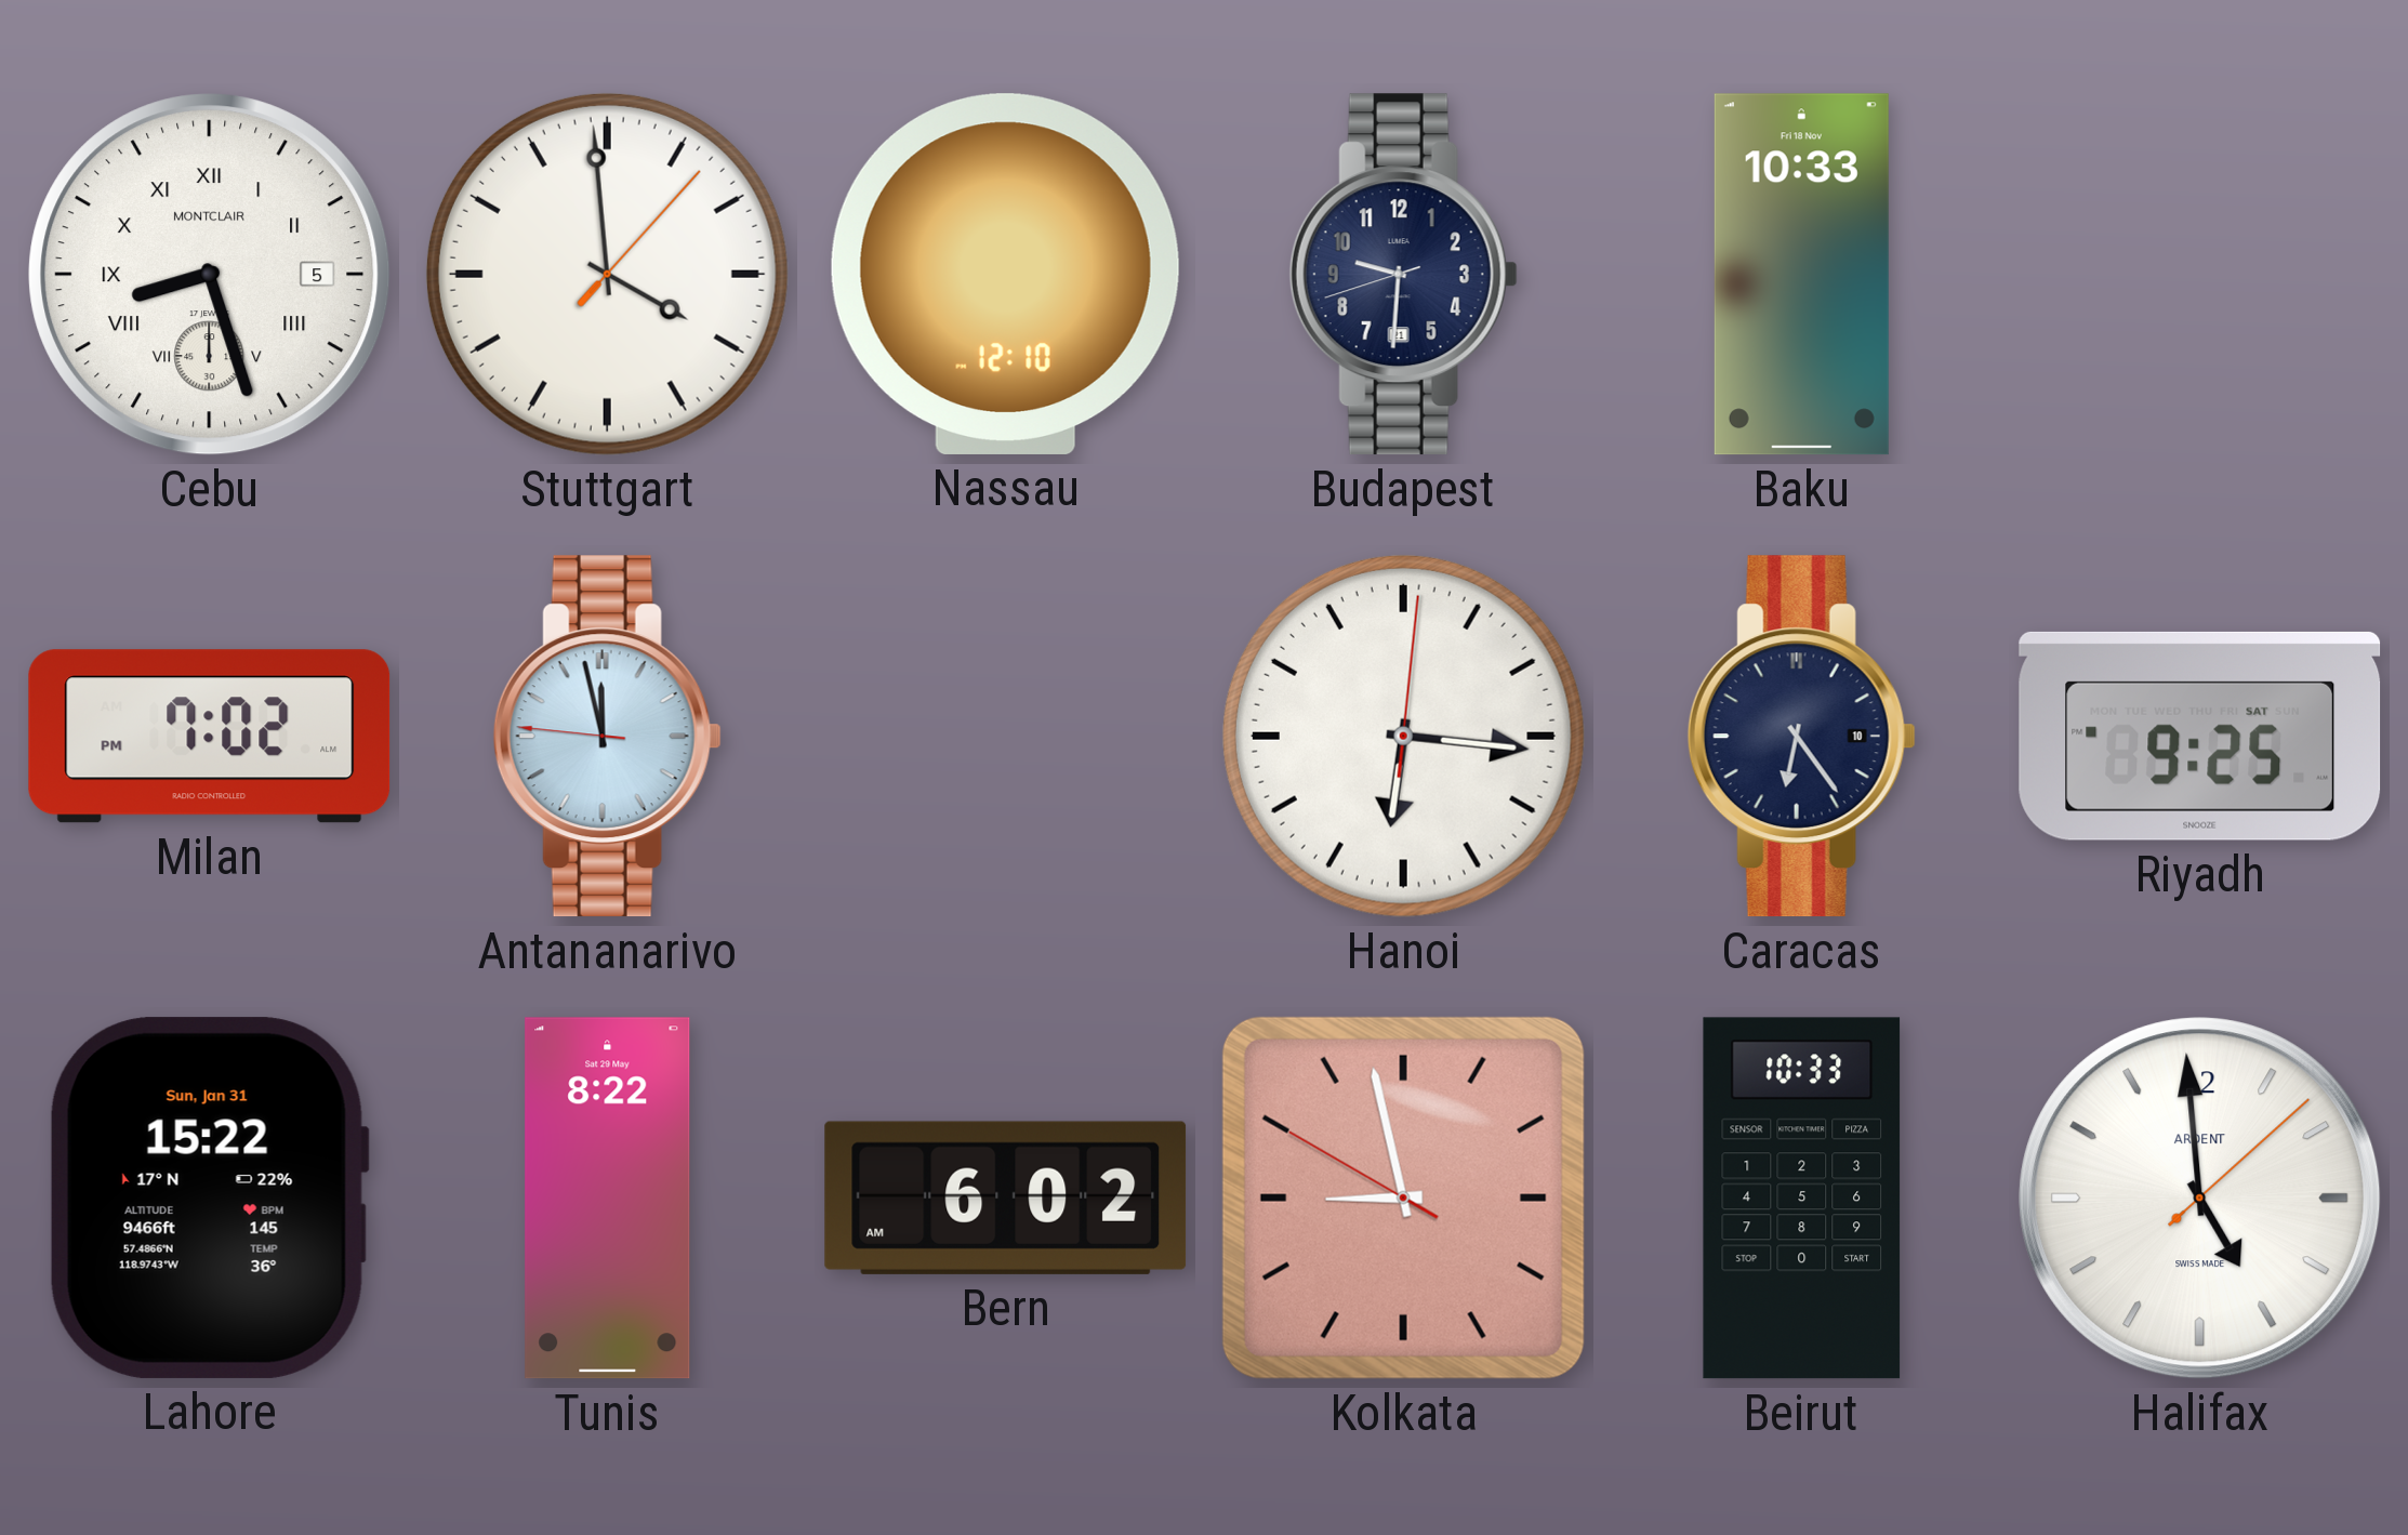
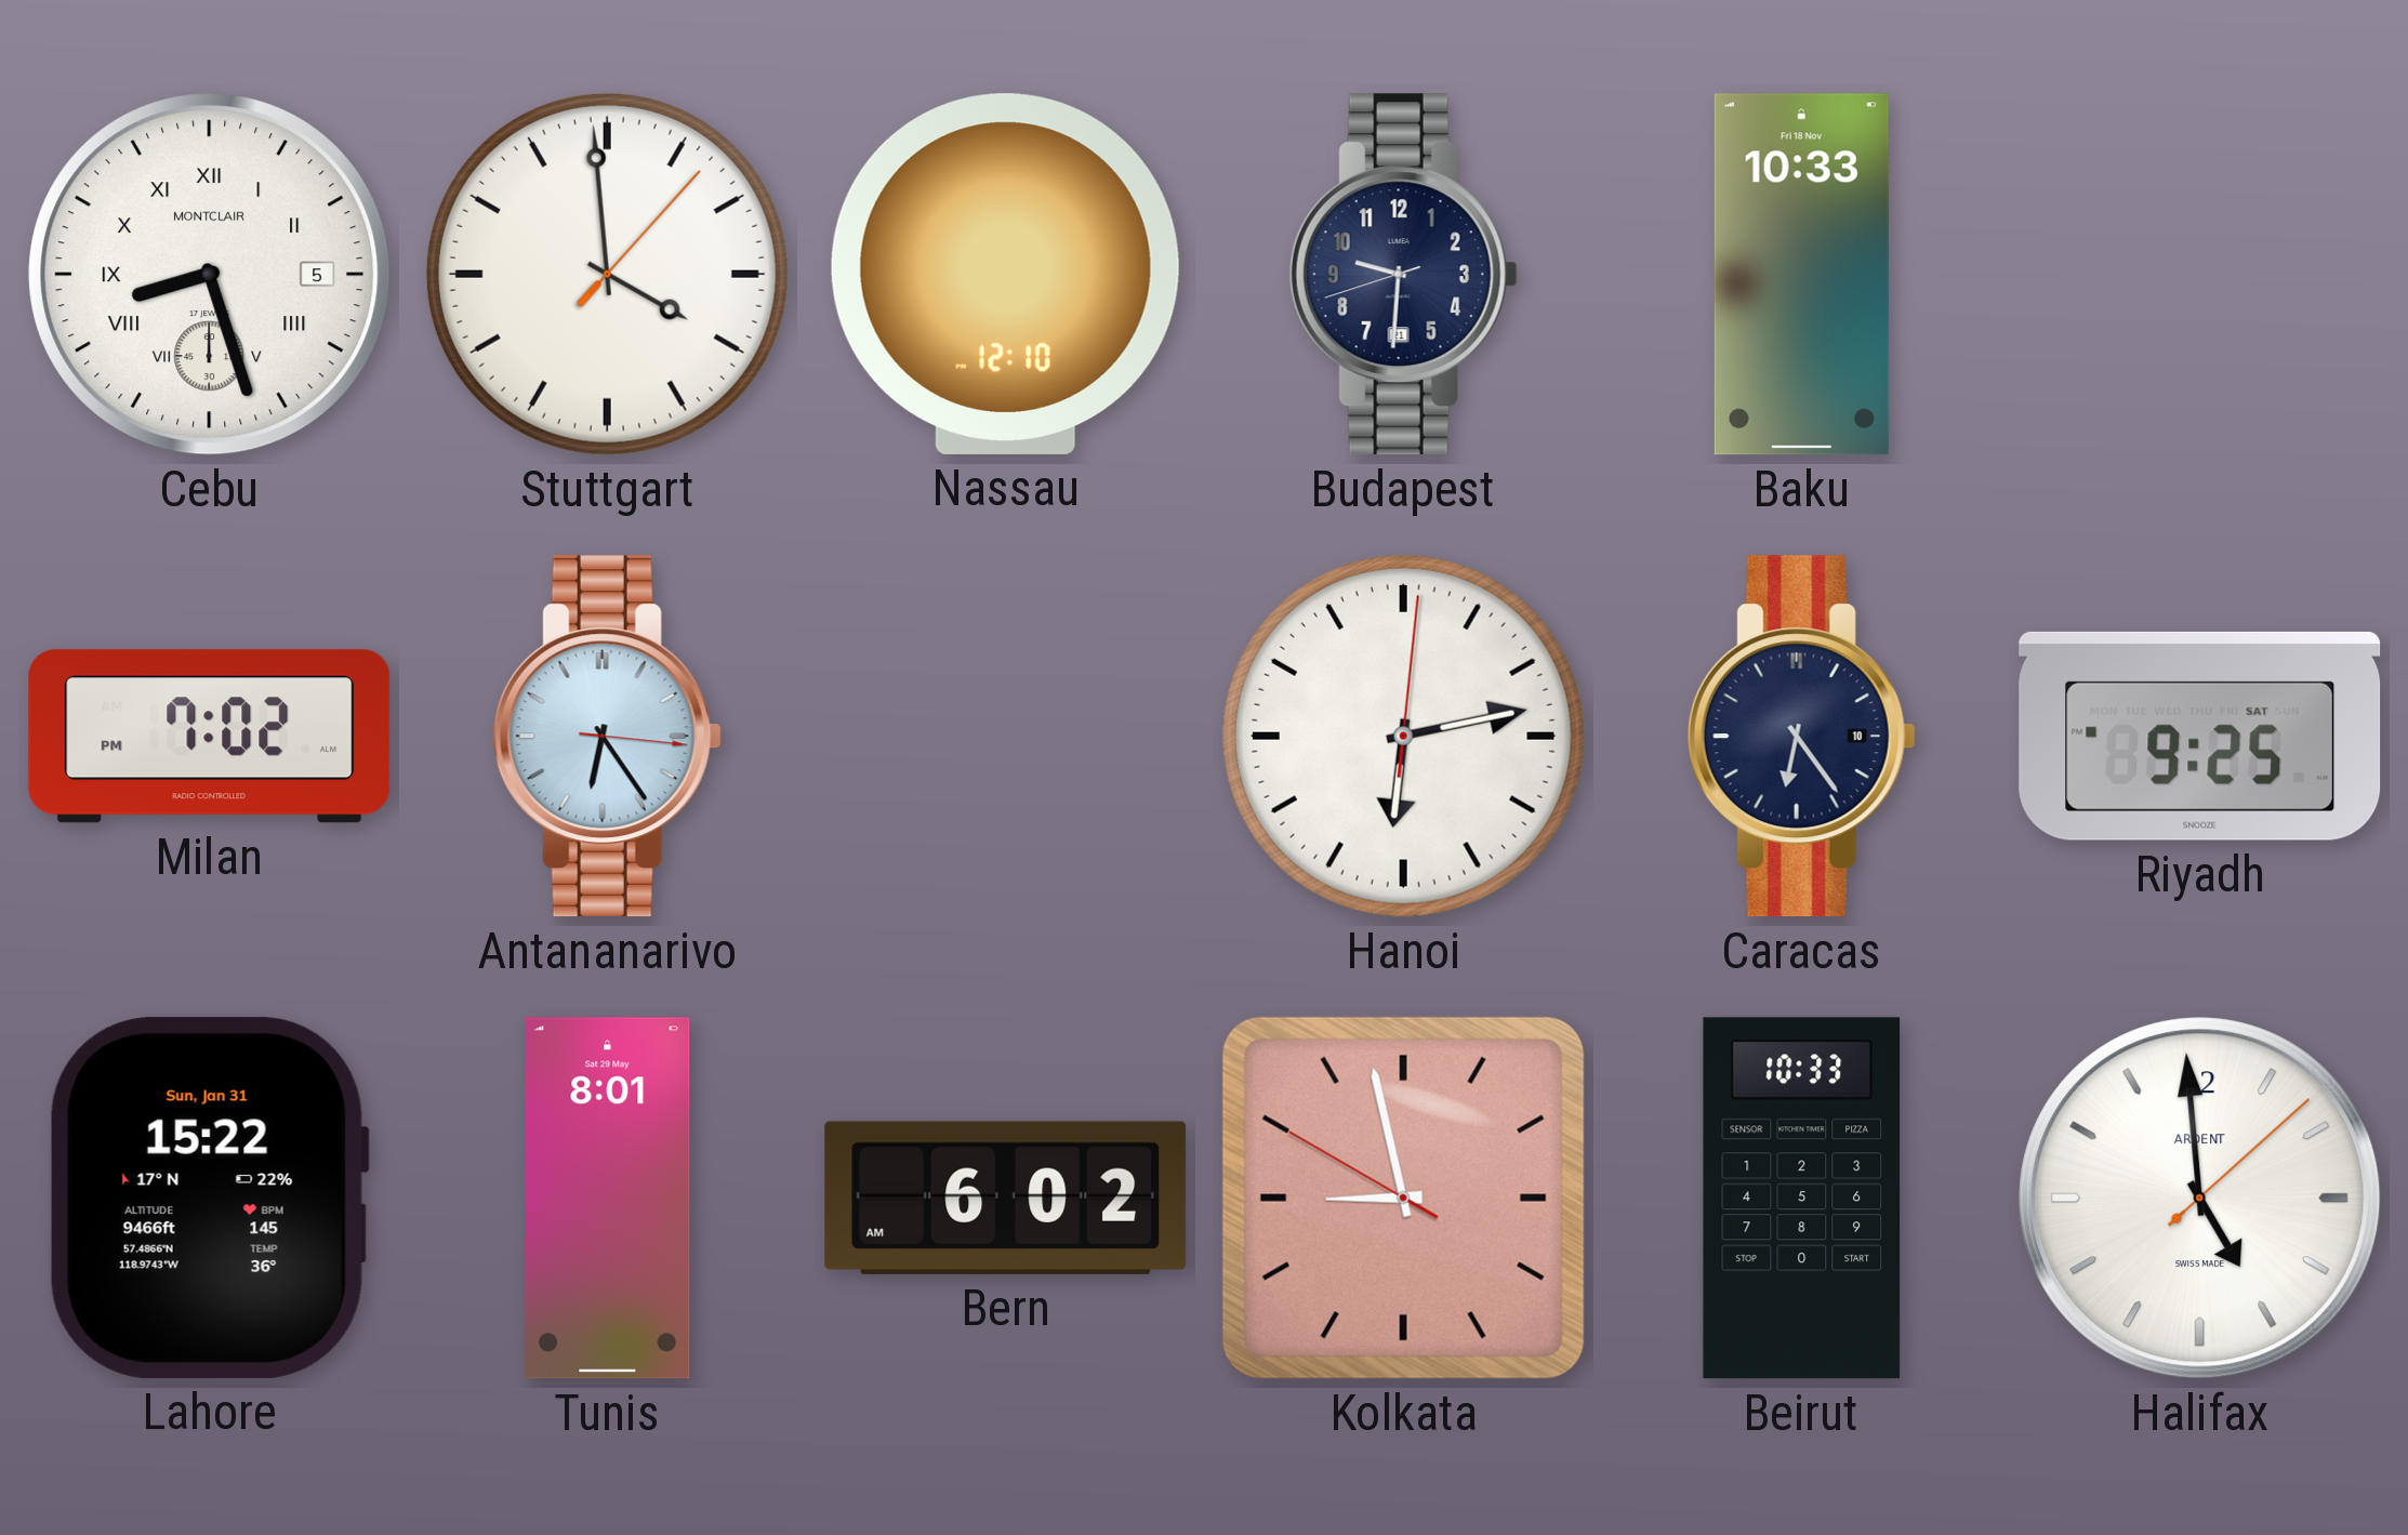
Antananarivo: 11:57 -> 6:24
Hanoi: 6:16 -> 6:13
Tunis: 8:22 -> 8:01
